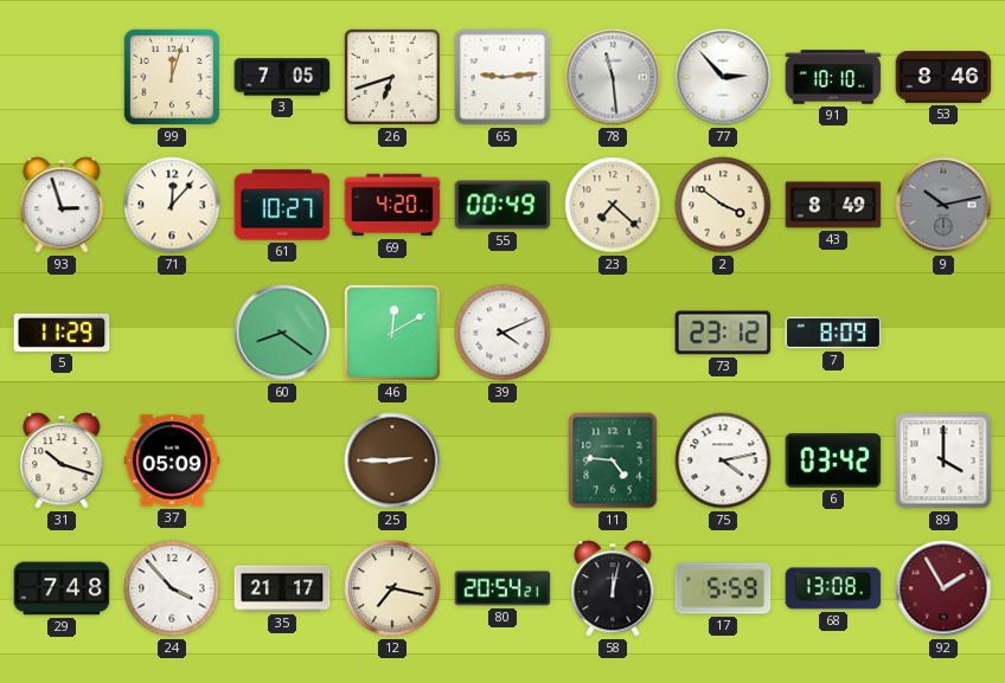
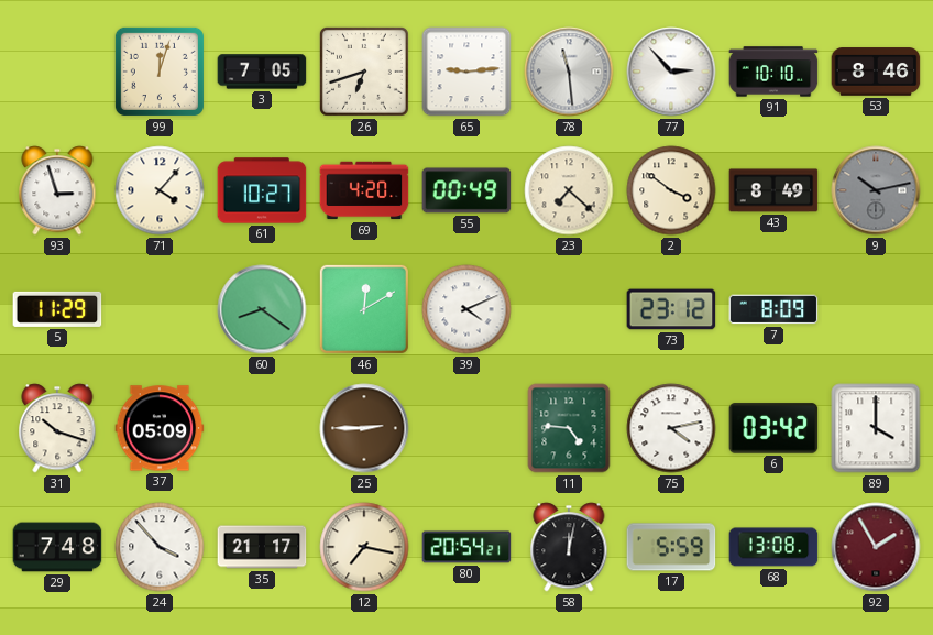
71: 12:07 -> 4:07
